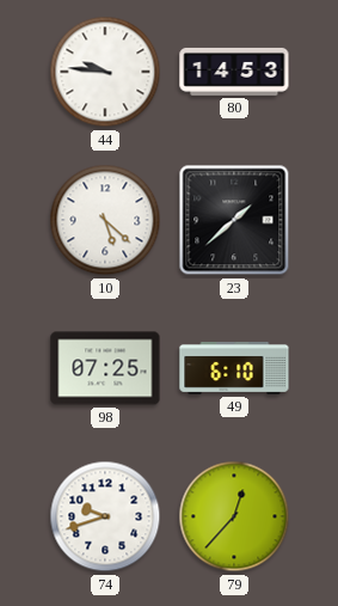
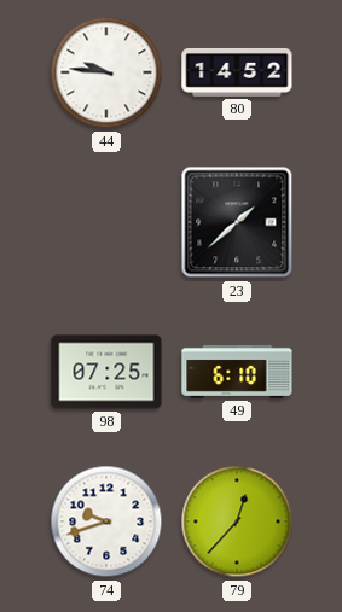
80: 14:53 -> 14:52
10: 5:22 -> none
